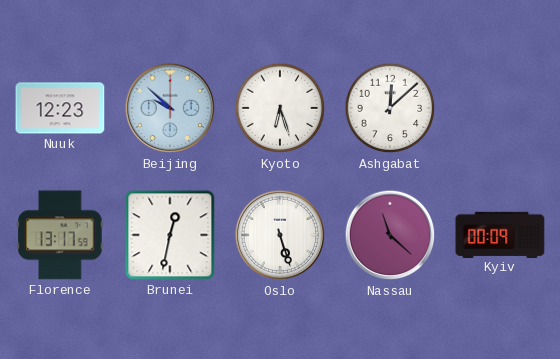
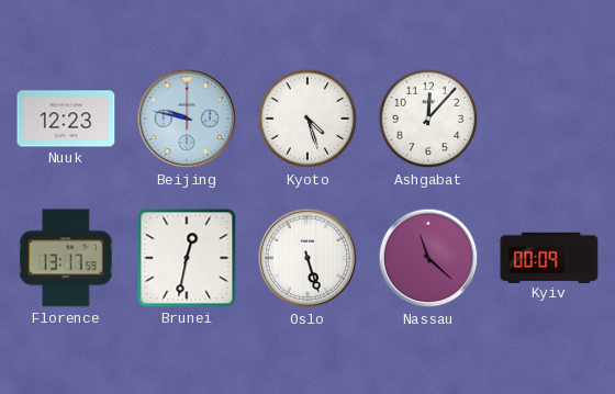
Beijing: 9:52 -> 9:47
Kyoto: 6:27 -> 4:27
Ashgabat: 12:08 -> 12:07
